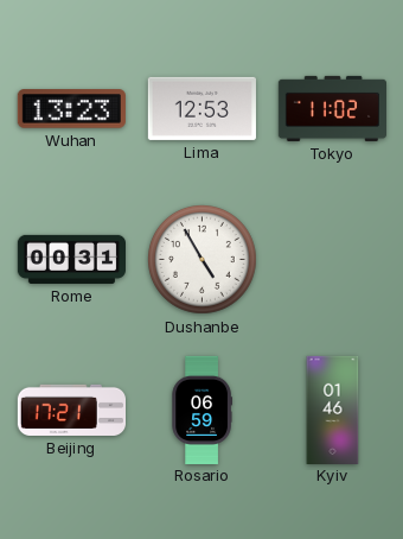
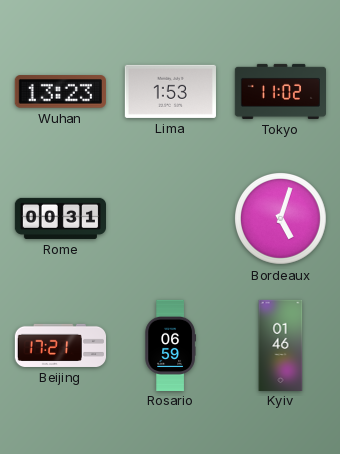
Lima: 12:53 -> 1:53
Dushanbe: 4:55 -> none
Bordeaux: none -> 5:03
